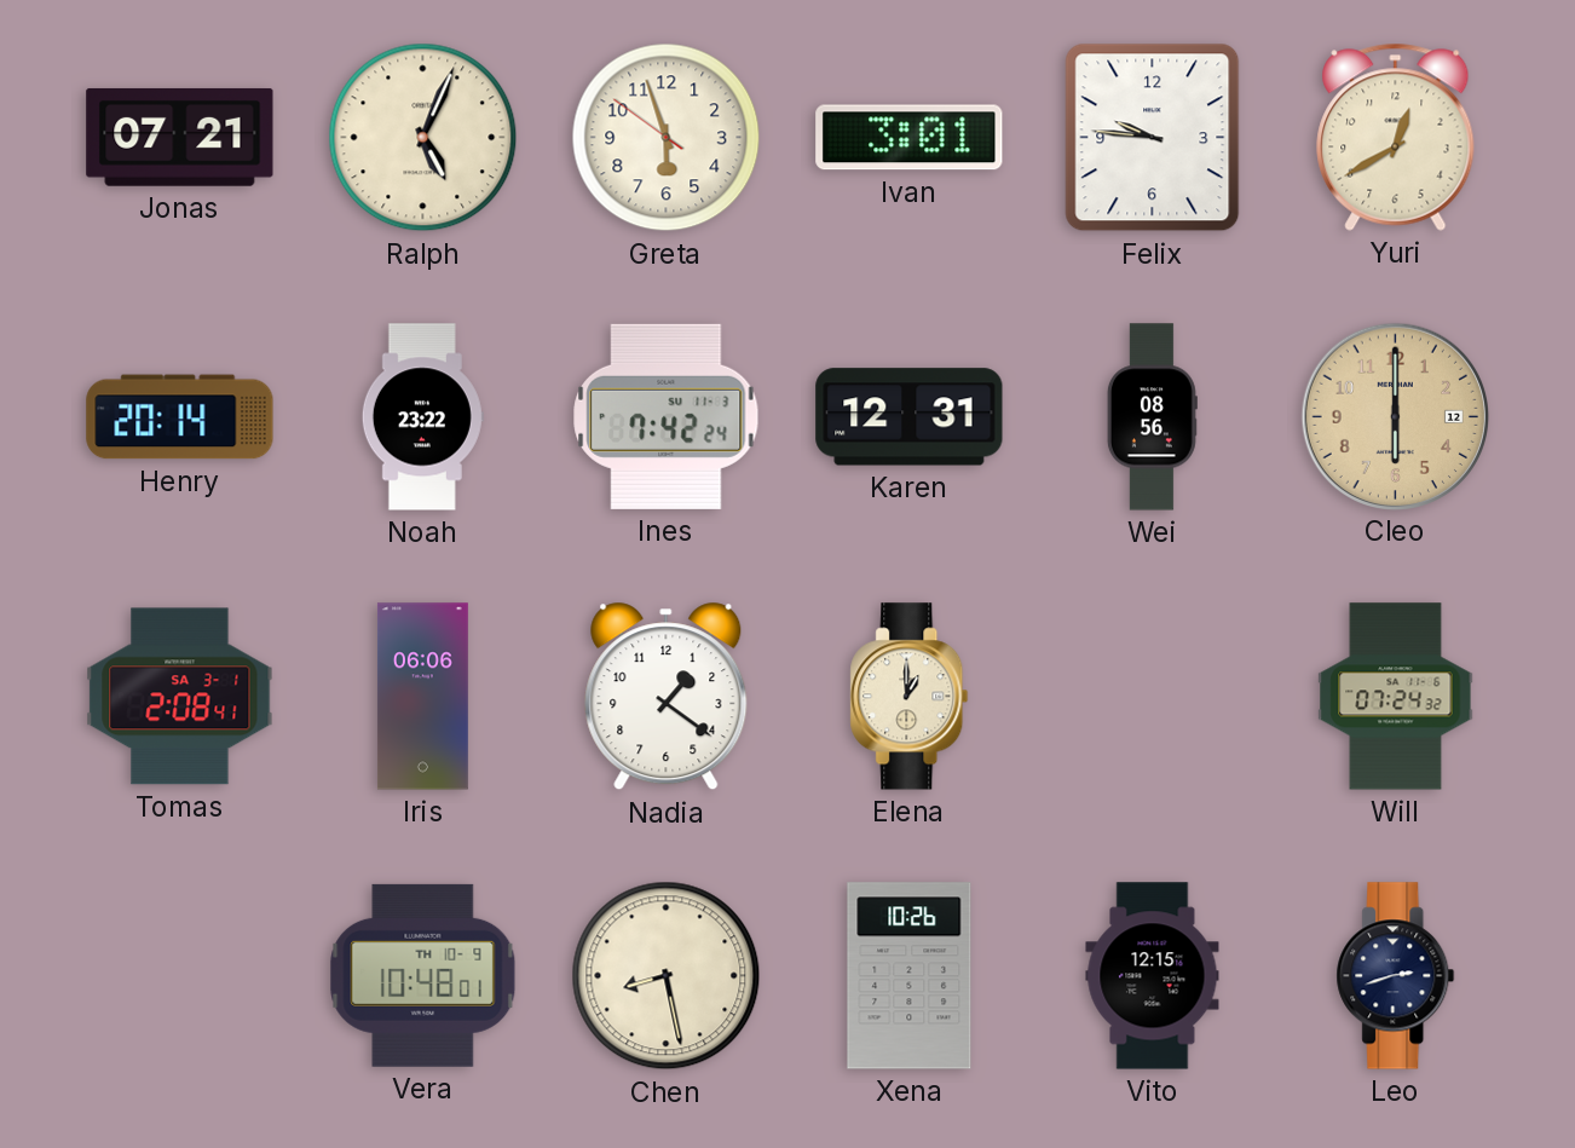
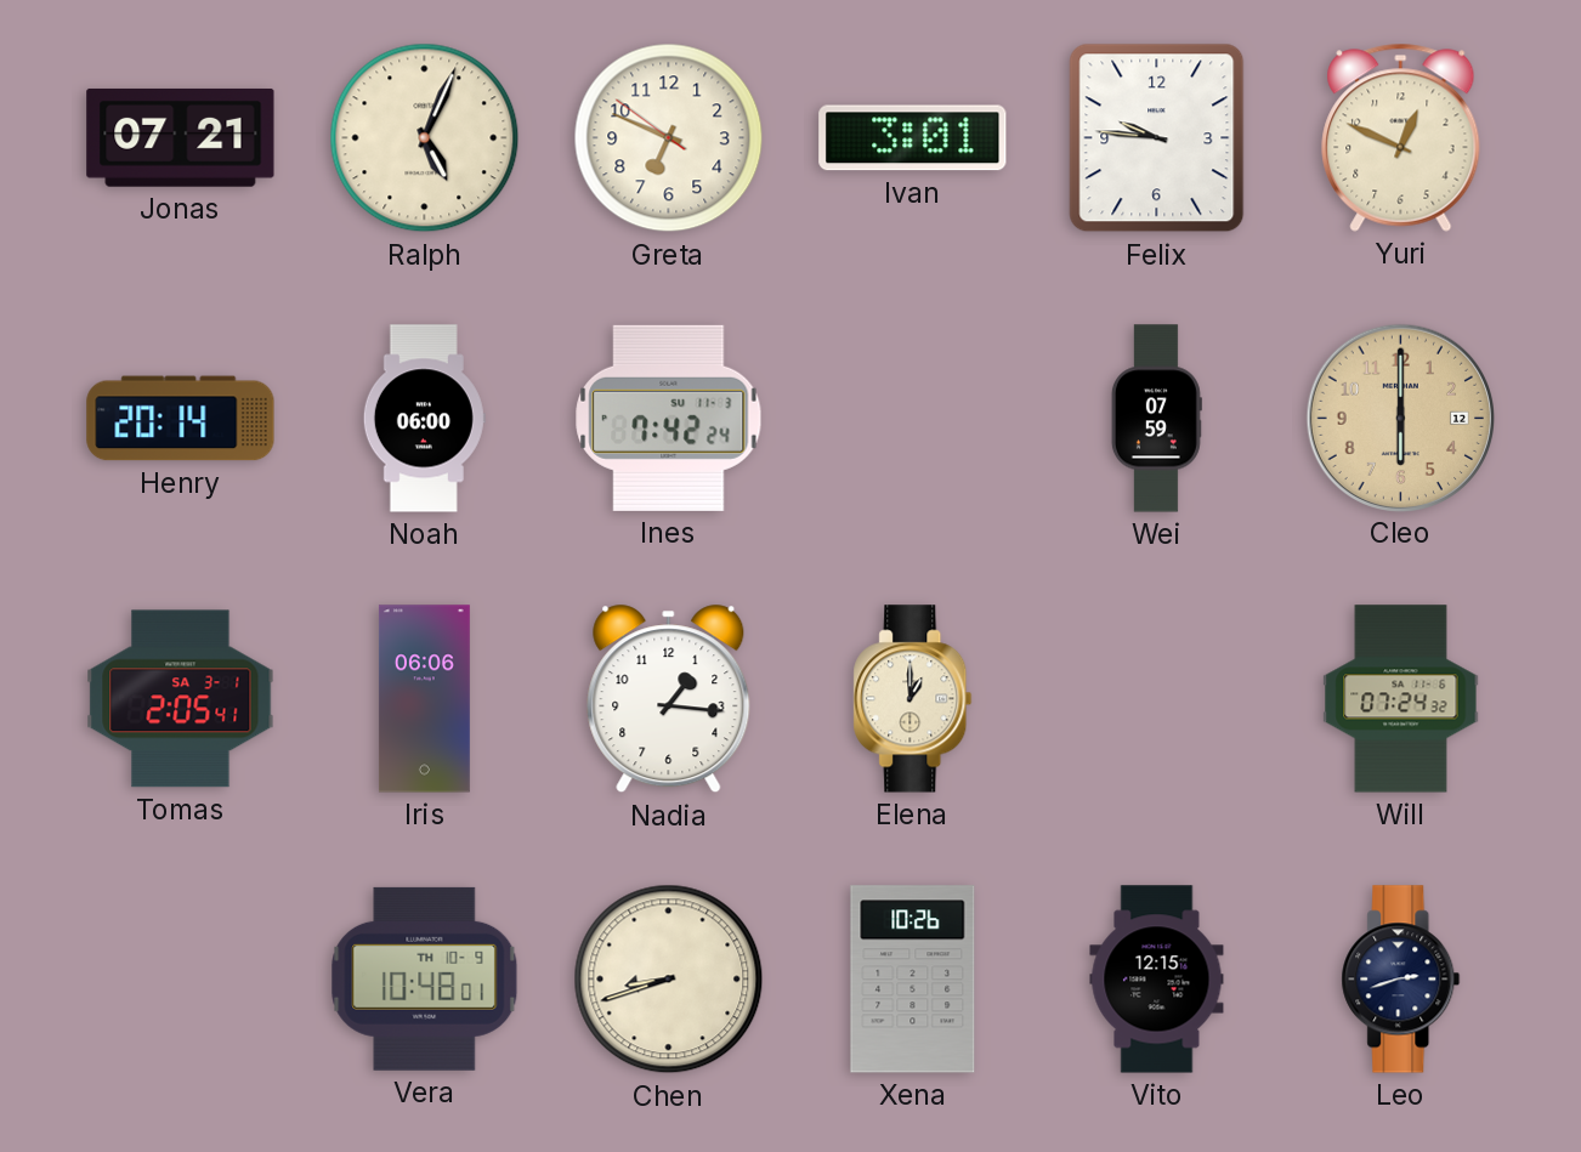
Greta: 5:56 -> 6:48
Yuri: 12:40 -> 12:49
Noah: 23:22 -> 06:00
Karen: 12:31 -> none
Wei: 08:56 -> 07:59
Tomas: 2:08 -> 2:05
Nadia: 1:21 -> 1:16
Chen: 8:28 -> 8:42
